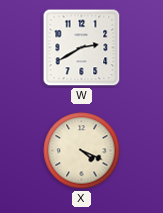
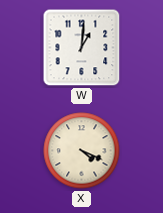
W: 2:40 -> 1:01
